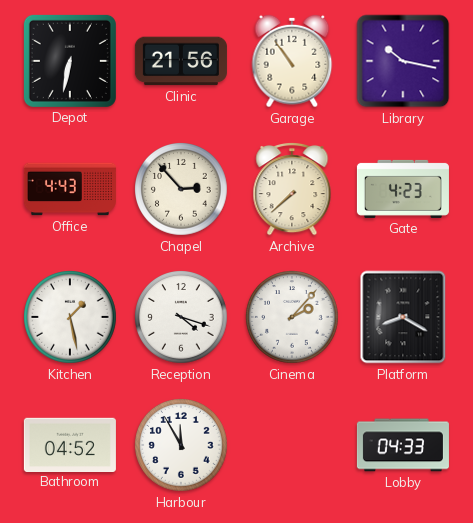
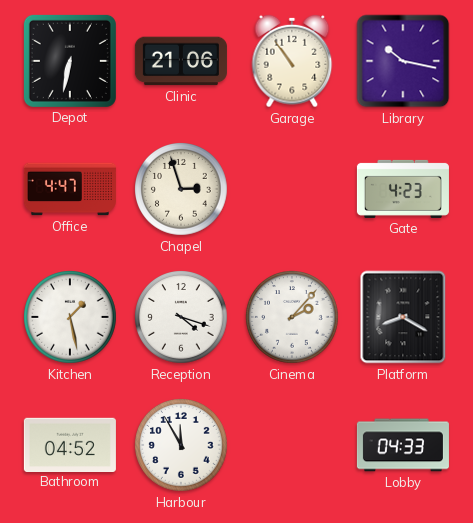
Clinic: 21:56 -> 21:06
Office: 4:43 -> 4:47
Chapel: 2:53 -> 2:57
Archive: 7:38 -> none
